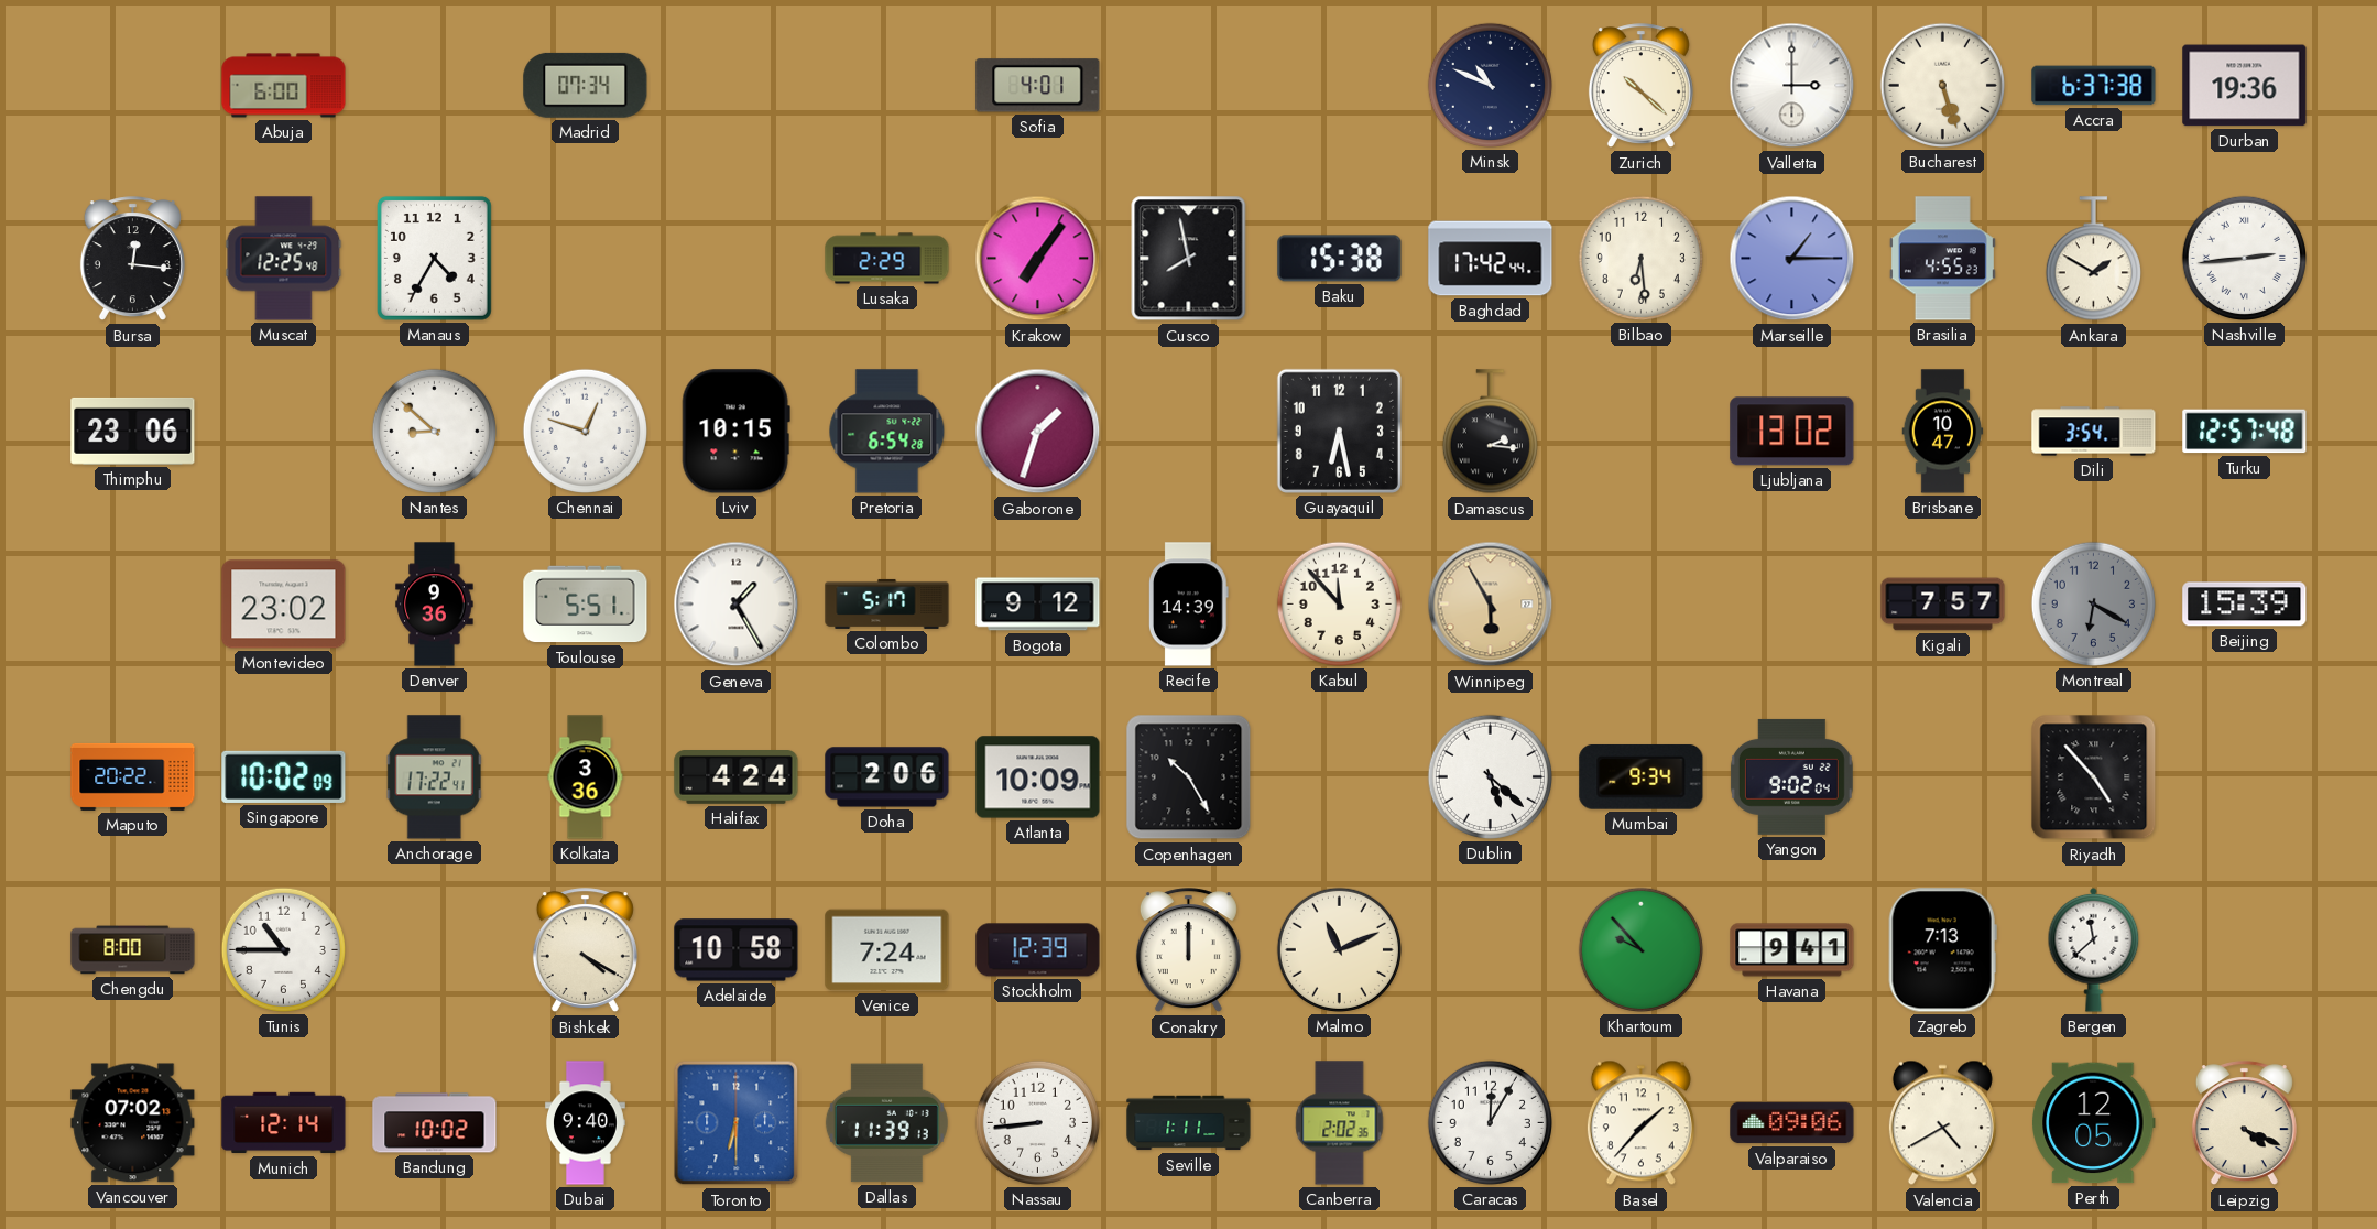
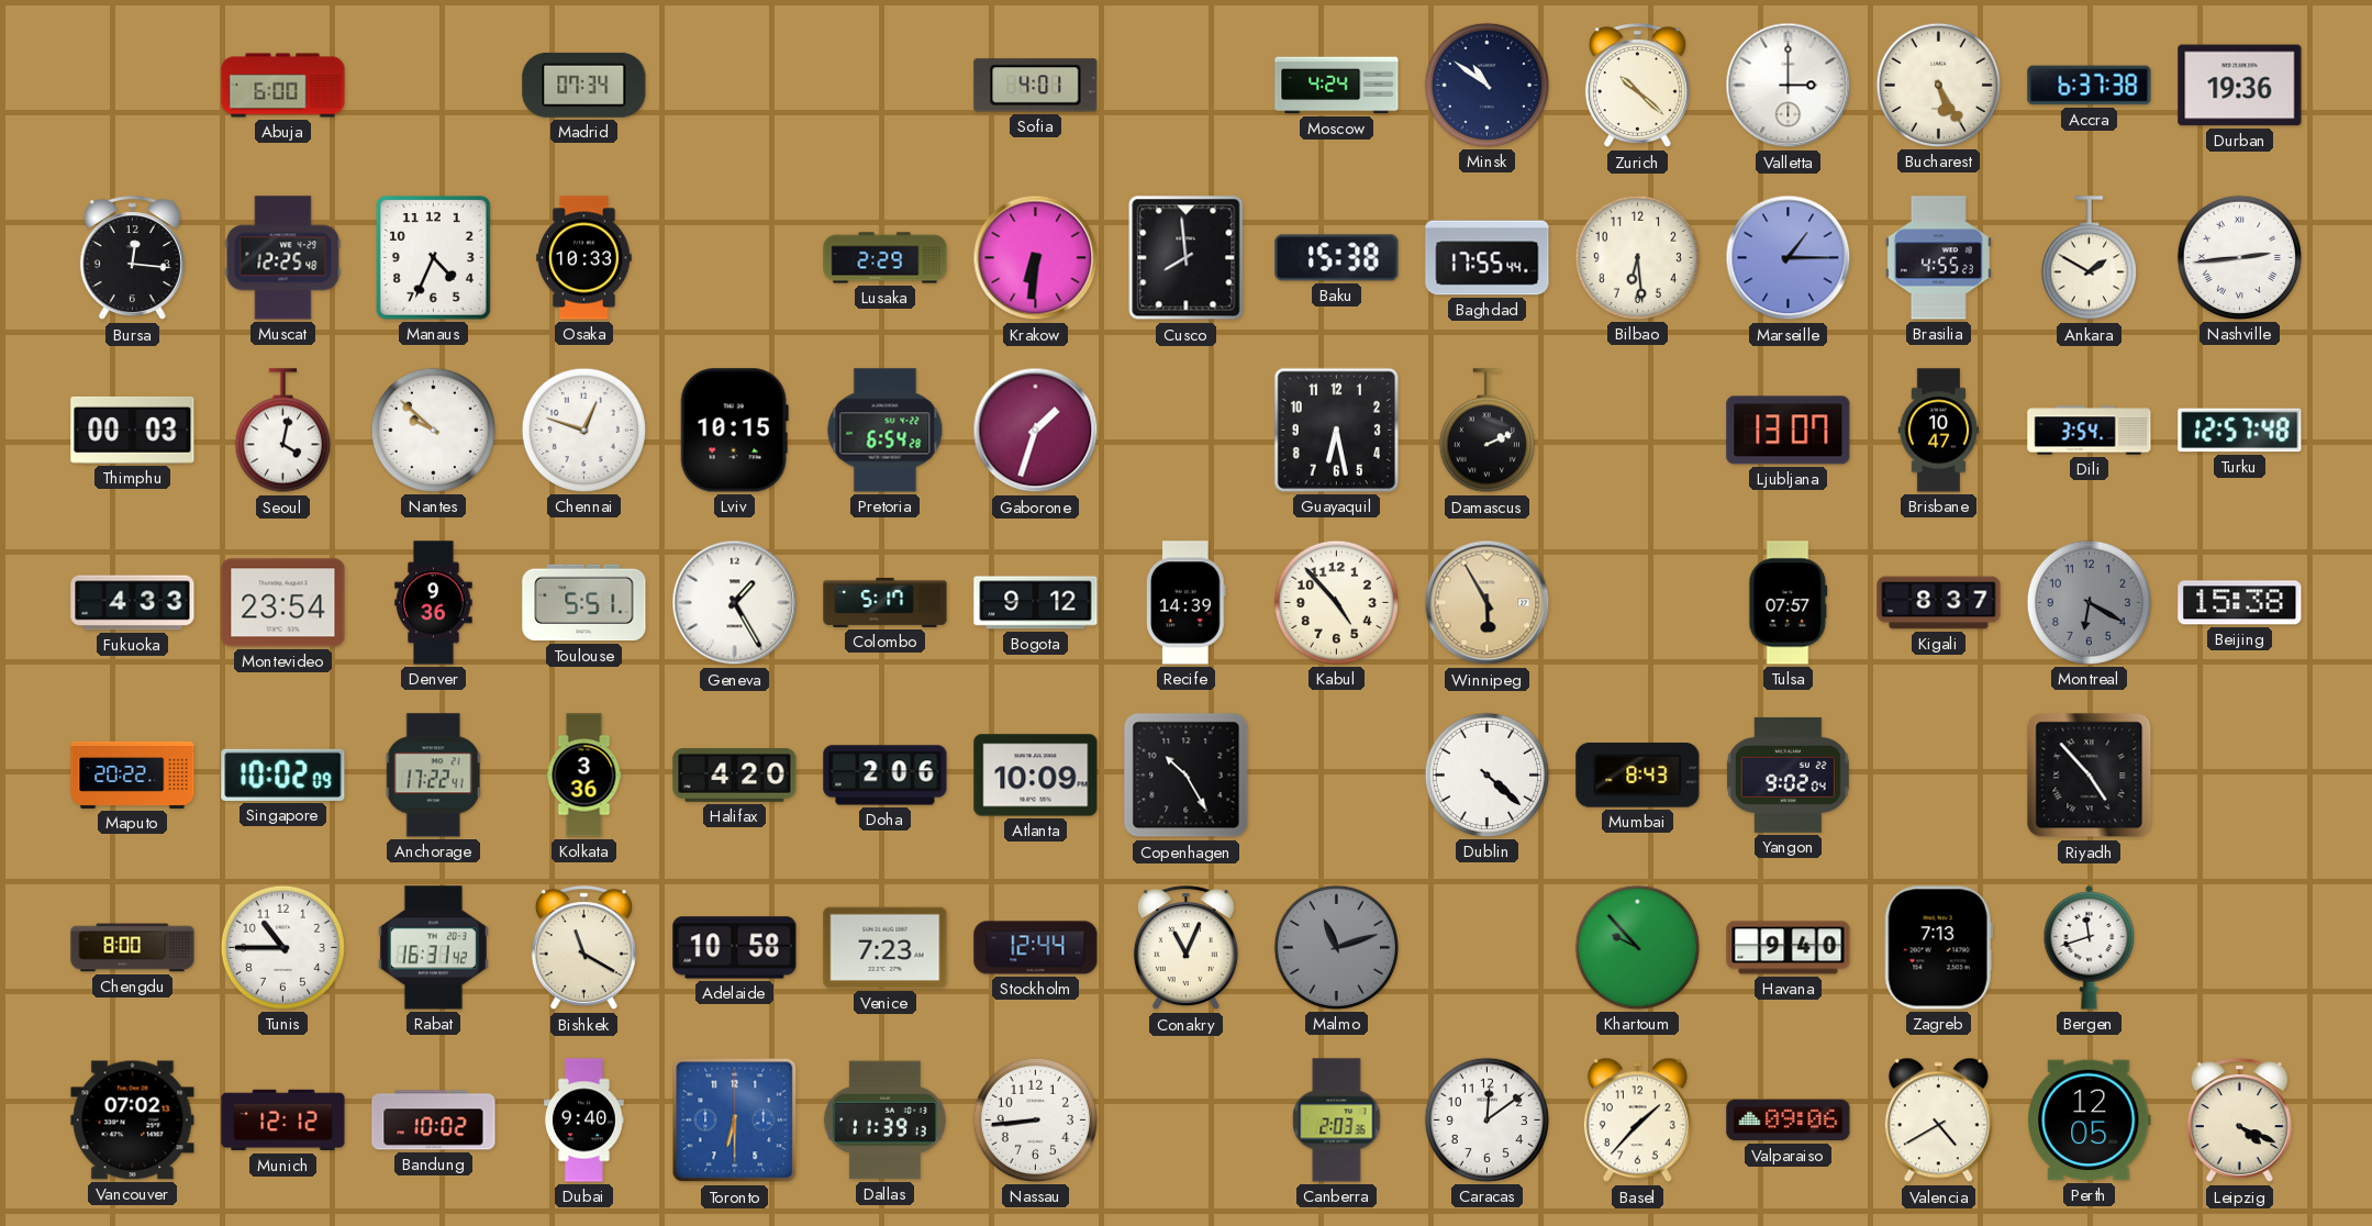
Moscow: none -> 4:24
Minsk: 10:49 -> 10:51
Bucharest: 5:27 -> 5:25
Manaus: 4:35 -> 4:34
Osaka: none -> 10:33
Krakow: 7:06 -> 6:31
Cusco: 7:58 -> 7:59
Baghdad: 17:42 -> 17:55
Thimphu: 23:06 -> 00:03
Seoul: none -> 4:02
Nantes: 8:52 -> 9:52
Damascus: 2:16 -> 2:11
Ljubljana: 13:02 -> 13:07
Fukuoka: none -> 4:33
Montevideo: 23:02 -> 23:54
Kabul: 11:53 -> 4:53
Tulsa: none -> 07:57
Kigali: 7:57 -> 8:37
Beijing: 15:39 -> 15:38
Halifax: 4:24 -> 4:20
Dublin: 5:22 -> 4:22
Mumbai: 9:34 -> 8:43
Rabat: none -> 16:31
Bishkek: 4:20 -> 11:20
Venice: 7:24 -> 7:23
Stockholm: 12:39 -> 12:44
Conakry: 12:00 -> 11:04
Malmo: 11:11 -> 11:12
Malmo dial: cream -> grey
Havana: 9:41 -> 9:40
Bergen: 11:38 -> 11:42
Munich: 12:14 -> 12:12
Seville: 1:11 -> none
Canberra: 2:02 -> 2:03
Caracas: 12:05 -> 12:09
